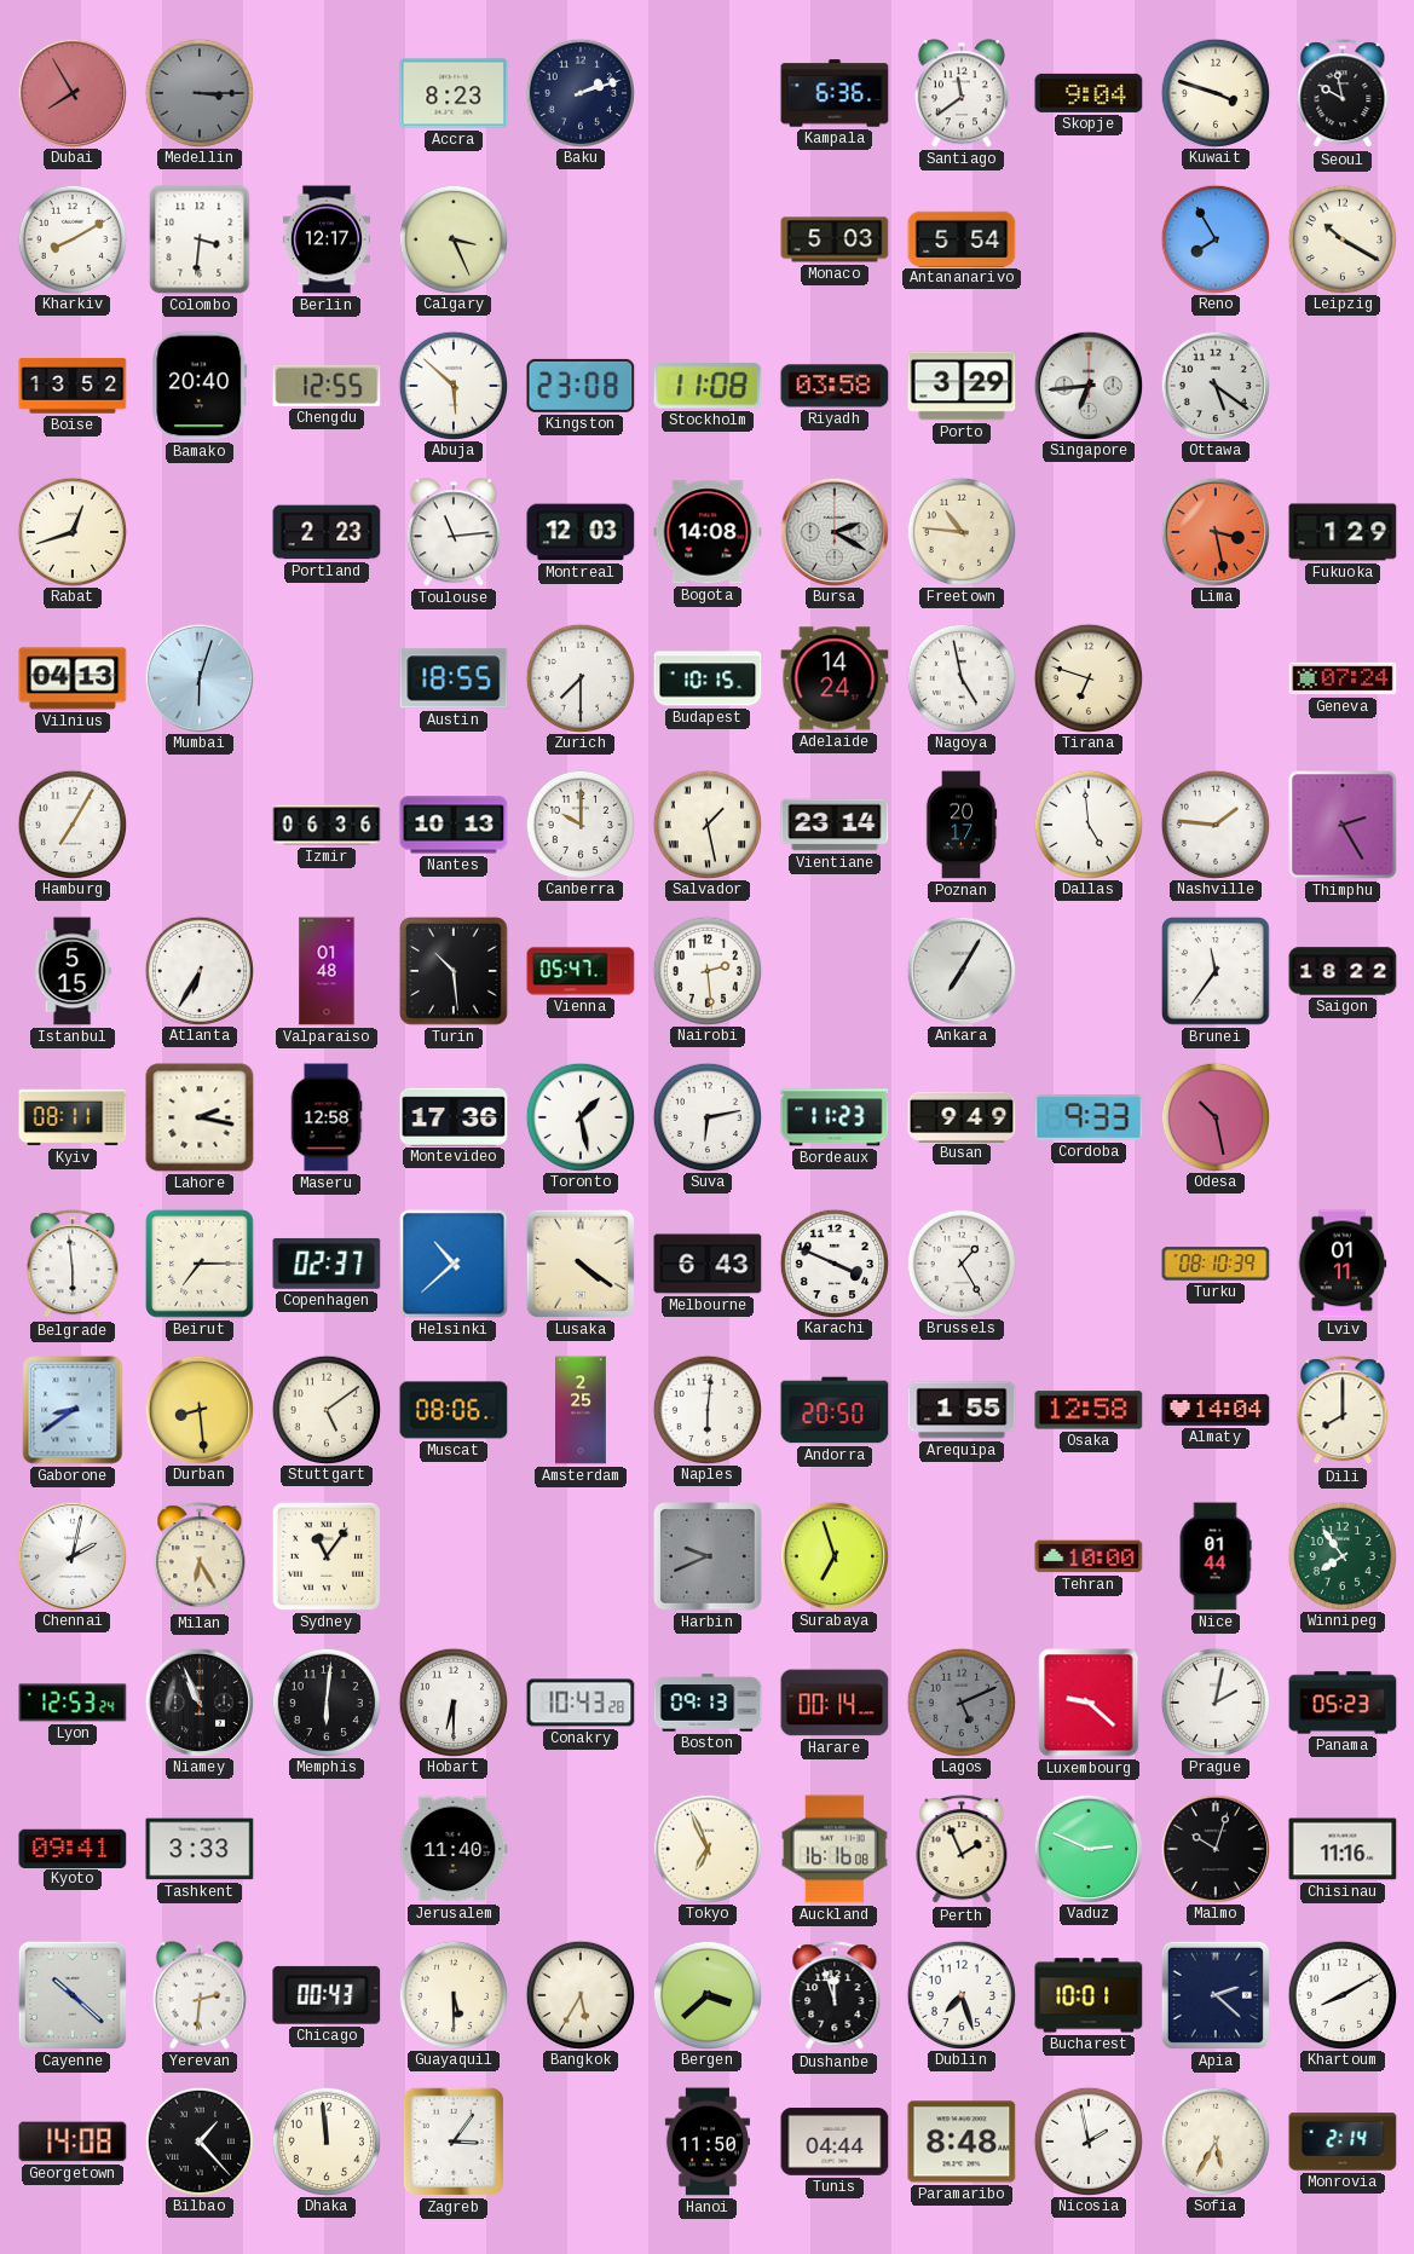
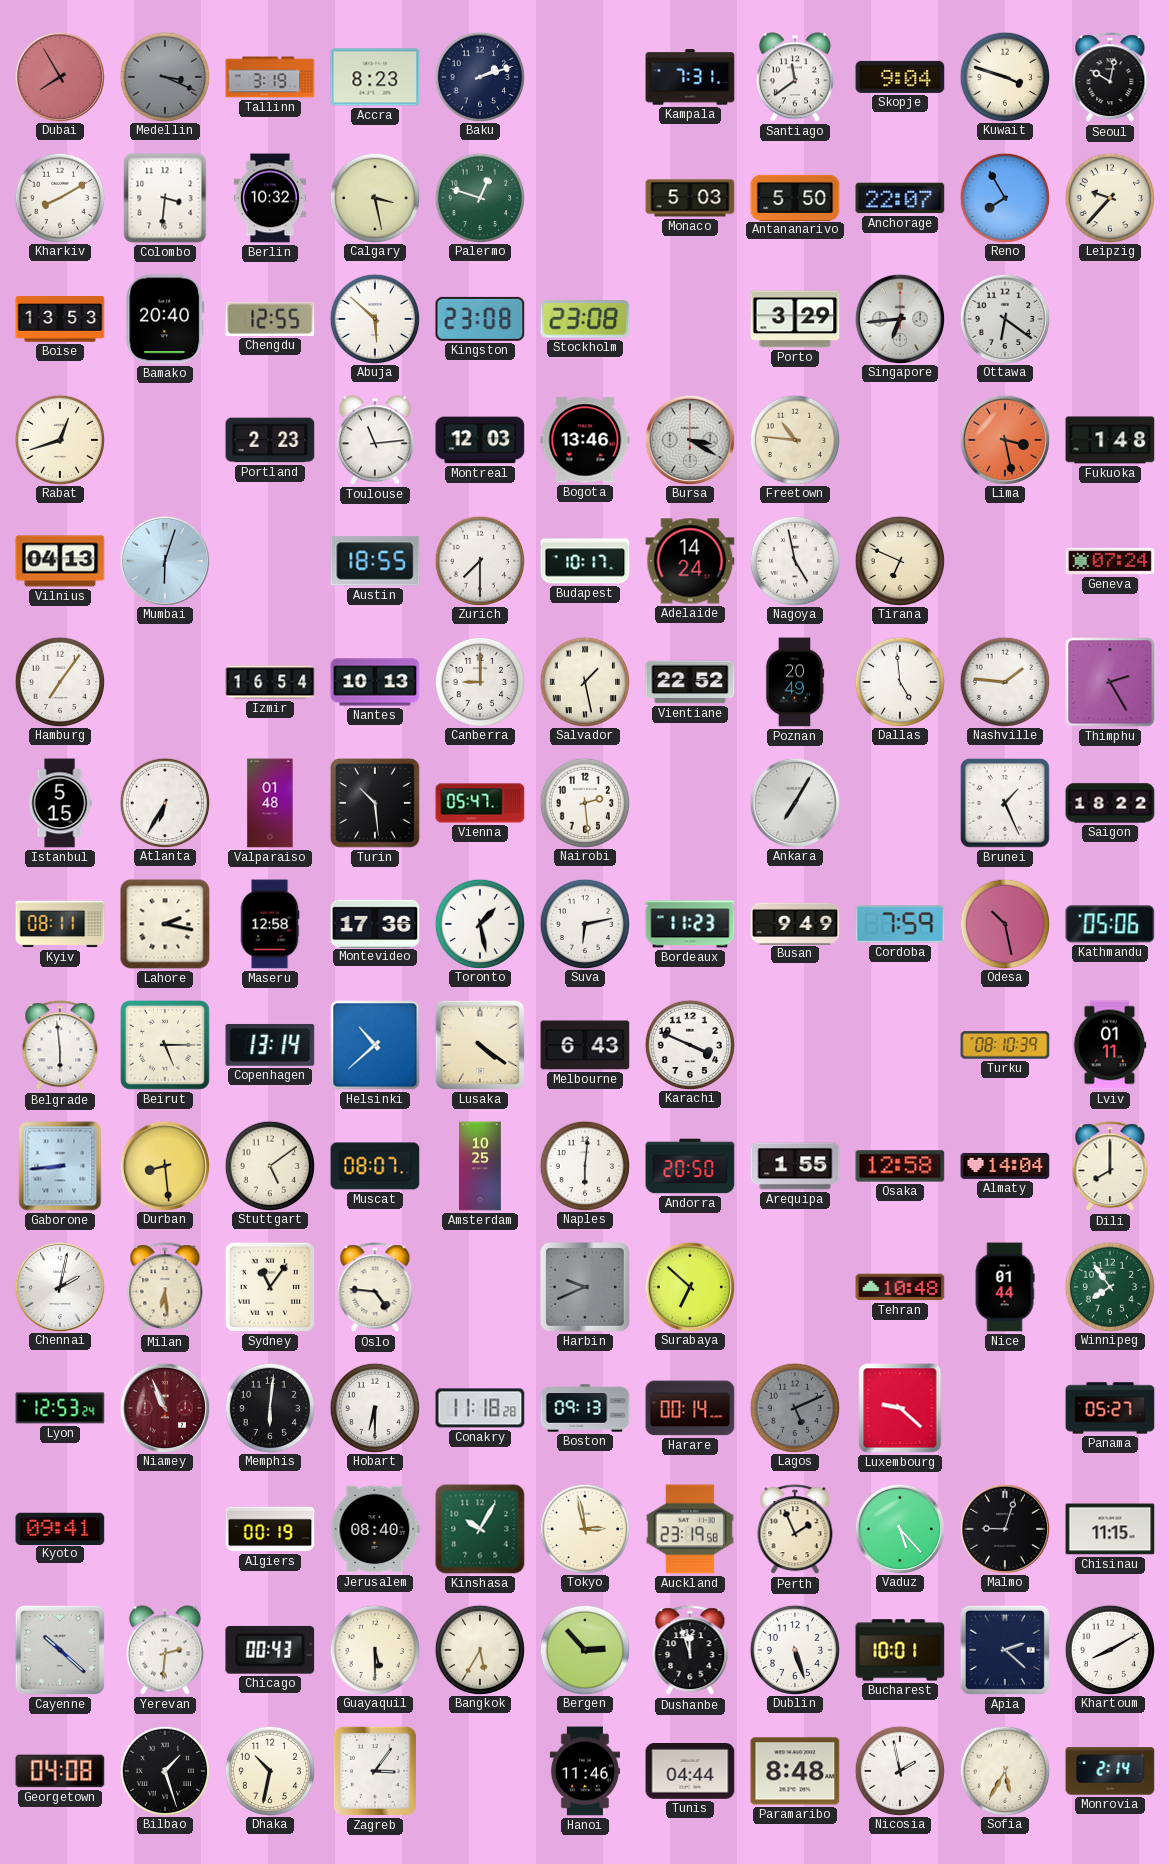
Medellin: 3:15 -> 3:19
Tallinn: none -> 3:19
Kampala: 6:36 -> 7:31
Seoul: 9:58 -> 10:02
Berlin: 12:17 -> 10:32
Calgary: 3:26 -> 3:28
Palermo: none -> 12:48
Antananarivo: 5:54 -> 5:50
Anchorage: none -> 22:07
Leipzig: 10:20 -> 9:37
Boise: 13:52 -> 13:53
Stockholm: 11:08 -> 23:08
Riyadh: 03:58 -> none
Ottawa: 5:21 -> 6:21
Bogota: 14:08 -> 13:46
Bursa: 2:20 -> 3:20
Fukuoka: 1:29 -> 1:48
Budapest: 10:15 -> 10:17
Tirana: 6:48 -> 6:49
Hamburg: 7:05 -> 7:06
Izmir: 06:36 -> 16:54
Canberra: 10:00 -> 9:00
Vientiane: 23:14 -> 22:52
Poznan: 20:17 -> 20:49
Brunei: 11:36 -> 1:26
Cordoba: 9:33 -> 7:59
Kathmandu: none -> 05:06
Beirut: 7:15 -> 5:15
Copenhagen: 02:37 -> 13:14
Brussels: 1:25 -> none
Gaborone: 8:39 -> 8:44
Muscat: 08:06 -> 08:07
Amsterdam: 2:25 -> 10:25
Milan: 6:25 -> 6:29
Oslo: none -> 4:46
Surabaya: 6:57 -> 6:52
Tehran: 10:00 -> 10:48
Niamey dial: black -> burgundy
Conakry: 10:43 -> 11:18
Prague: 2:02 -> none
Panama: 05:23 -> 05:27
Tashkent: 3:33 -> none
Algiers: none -> 00:19
Jerusalem: 11:40 -> 08:40
Kinshasa: none -> 10:05
Tokyo: 6:56 -> 2:58
Auckland: 16:16 -> 23:19
Vaduz: 2:49 -> 5:23
Malmo: 10:03 -> 9:03
Chisinau: 11:16 -> 11:15
Bergen: 3:38 -> 2:53
Dublin: 7:27 -> 5:27
Georgetown: 14:08 -> 04:08
Bilbao: 1:23 -> 1:27
Dhaka: 11:59 -> 10:32
Hanoi: 11:50 -> 11:46
